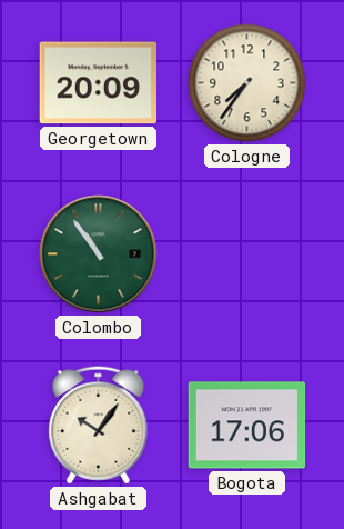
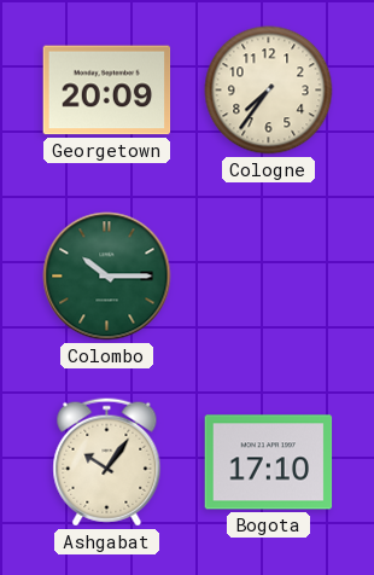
Colombo: 10:54 -> 10:15
Bogota: 17:06 -> 17:10
